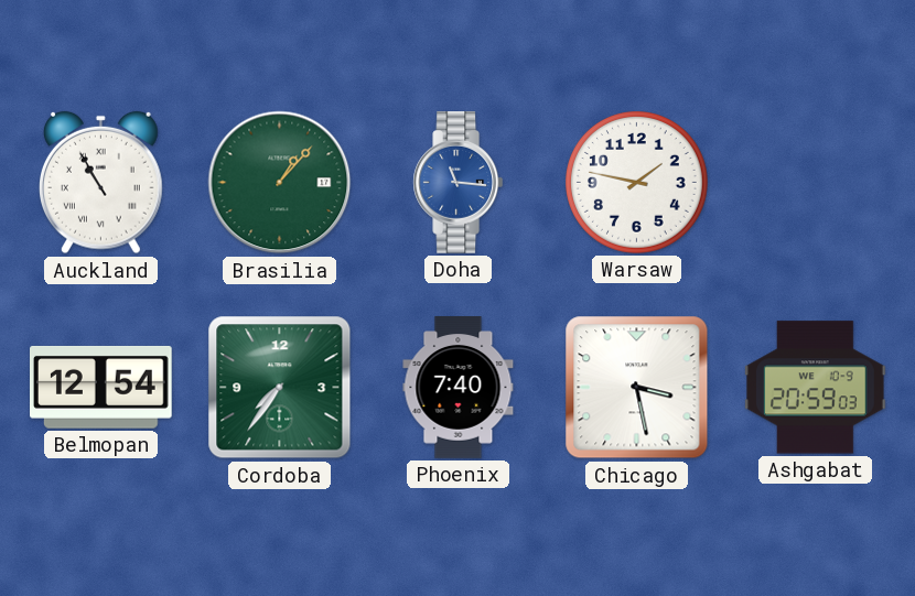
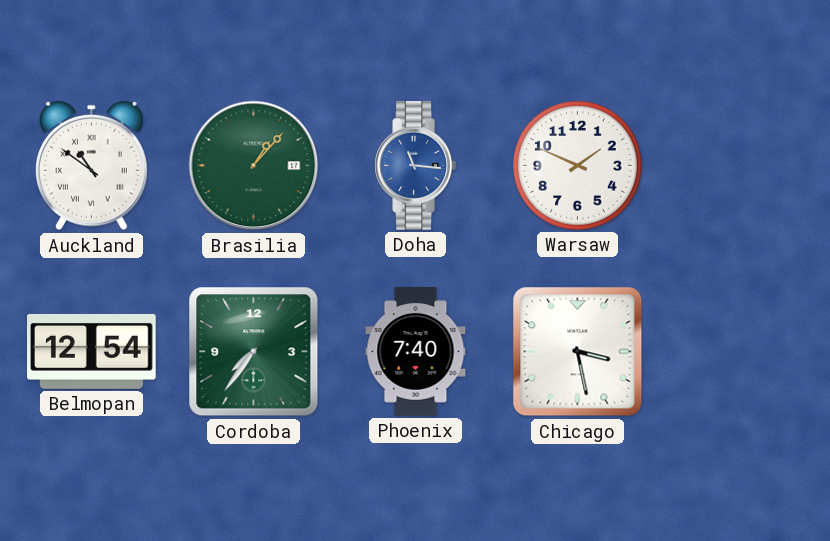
Auckland: 10:55 -> 10:51
Warsaw: 1:47 -> 1:49
Ashgabat: 20:59 -> none
